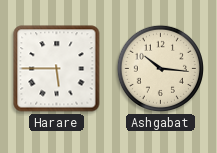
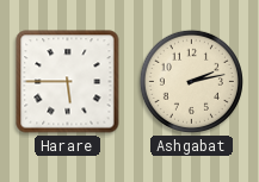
Ashgabat: 10:16 -> 2:13
